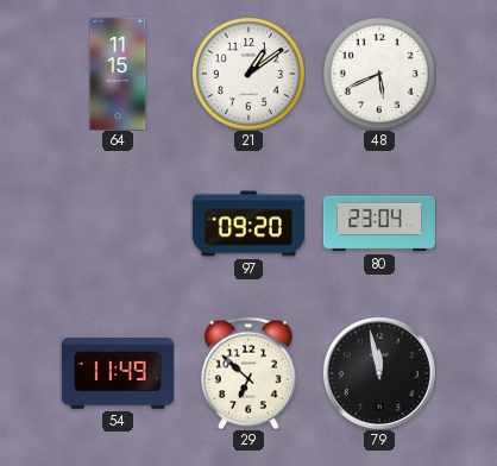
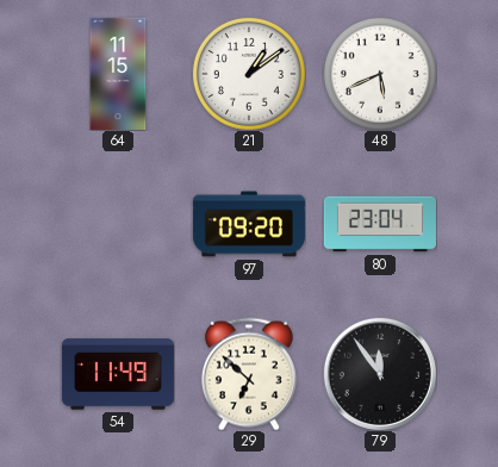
79: 11:58 -> 11:54
